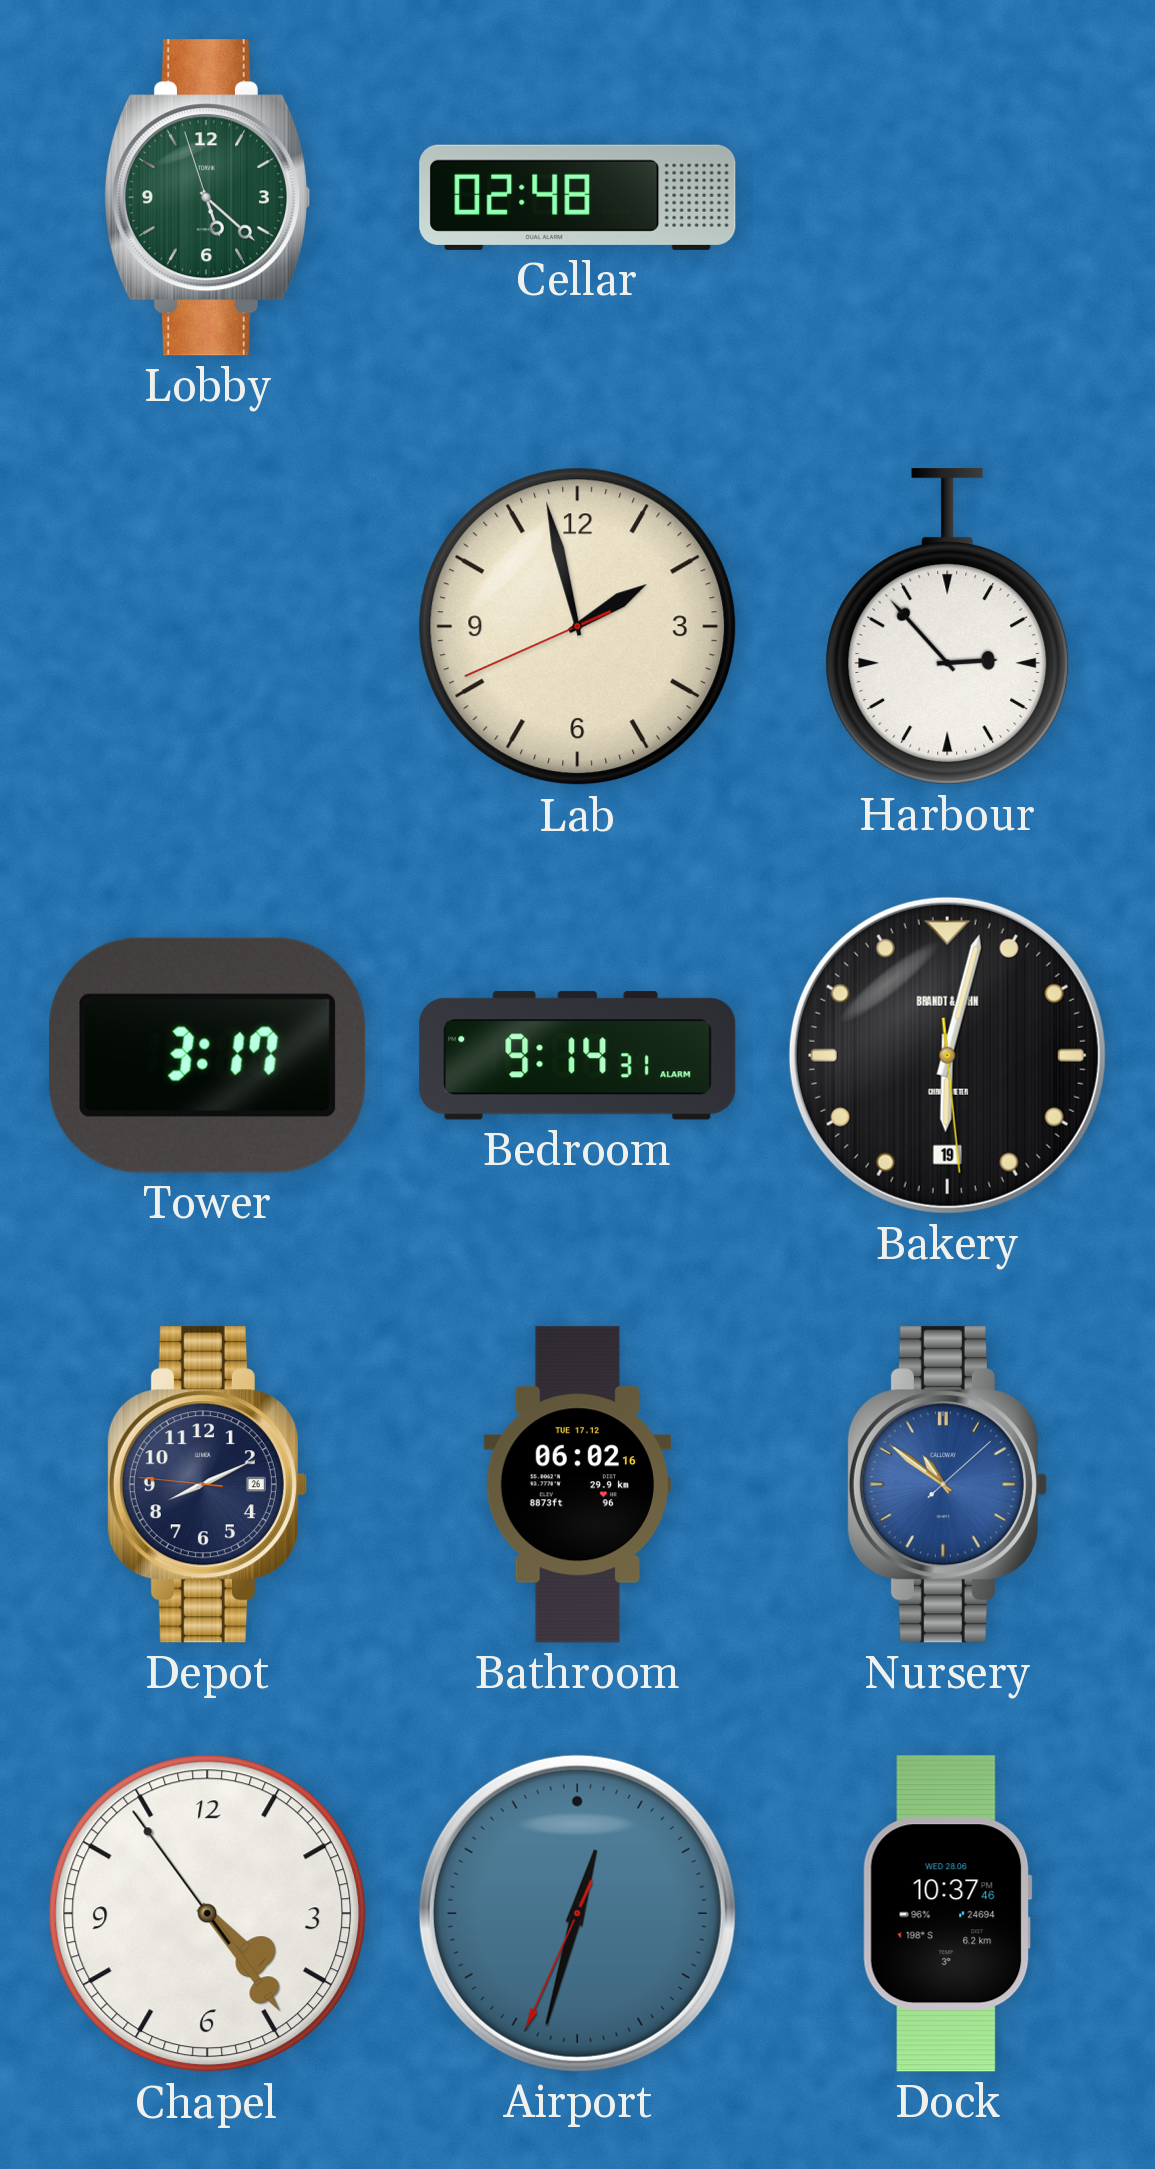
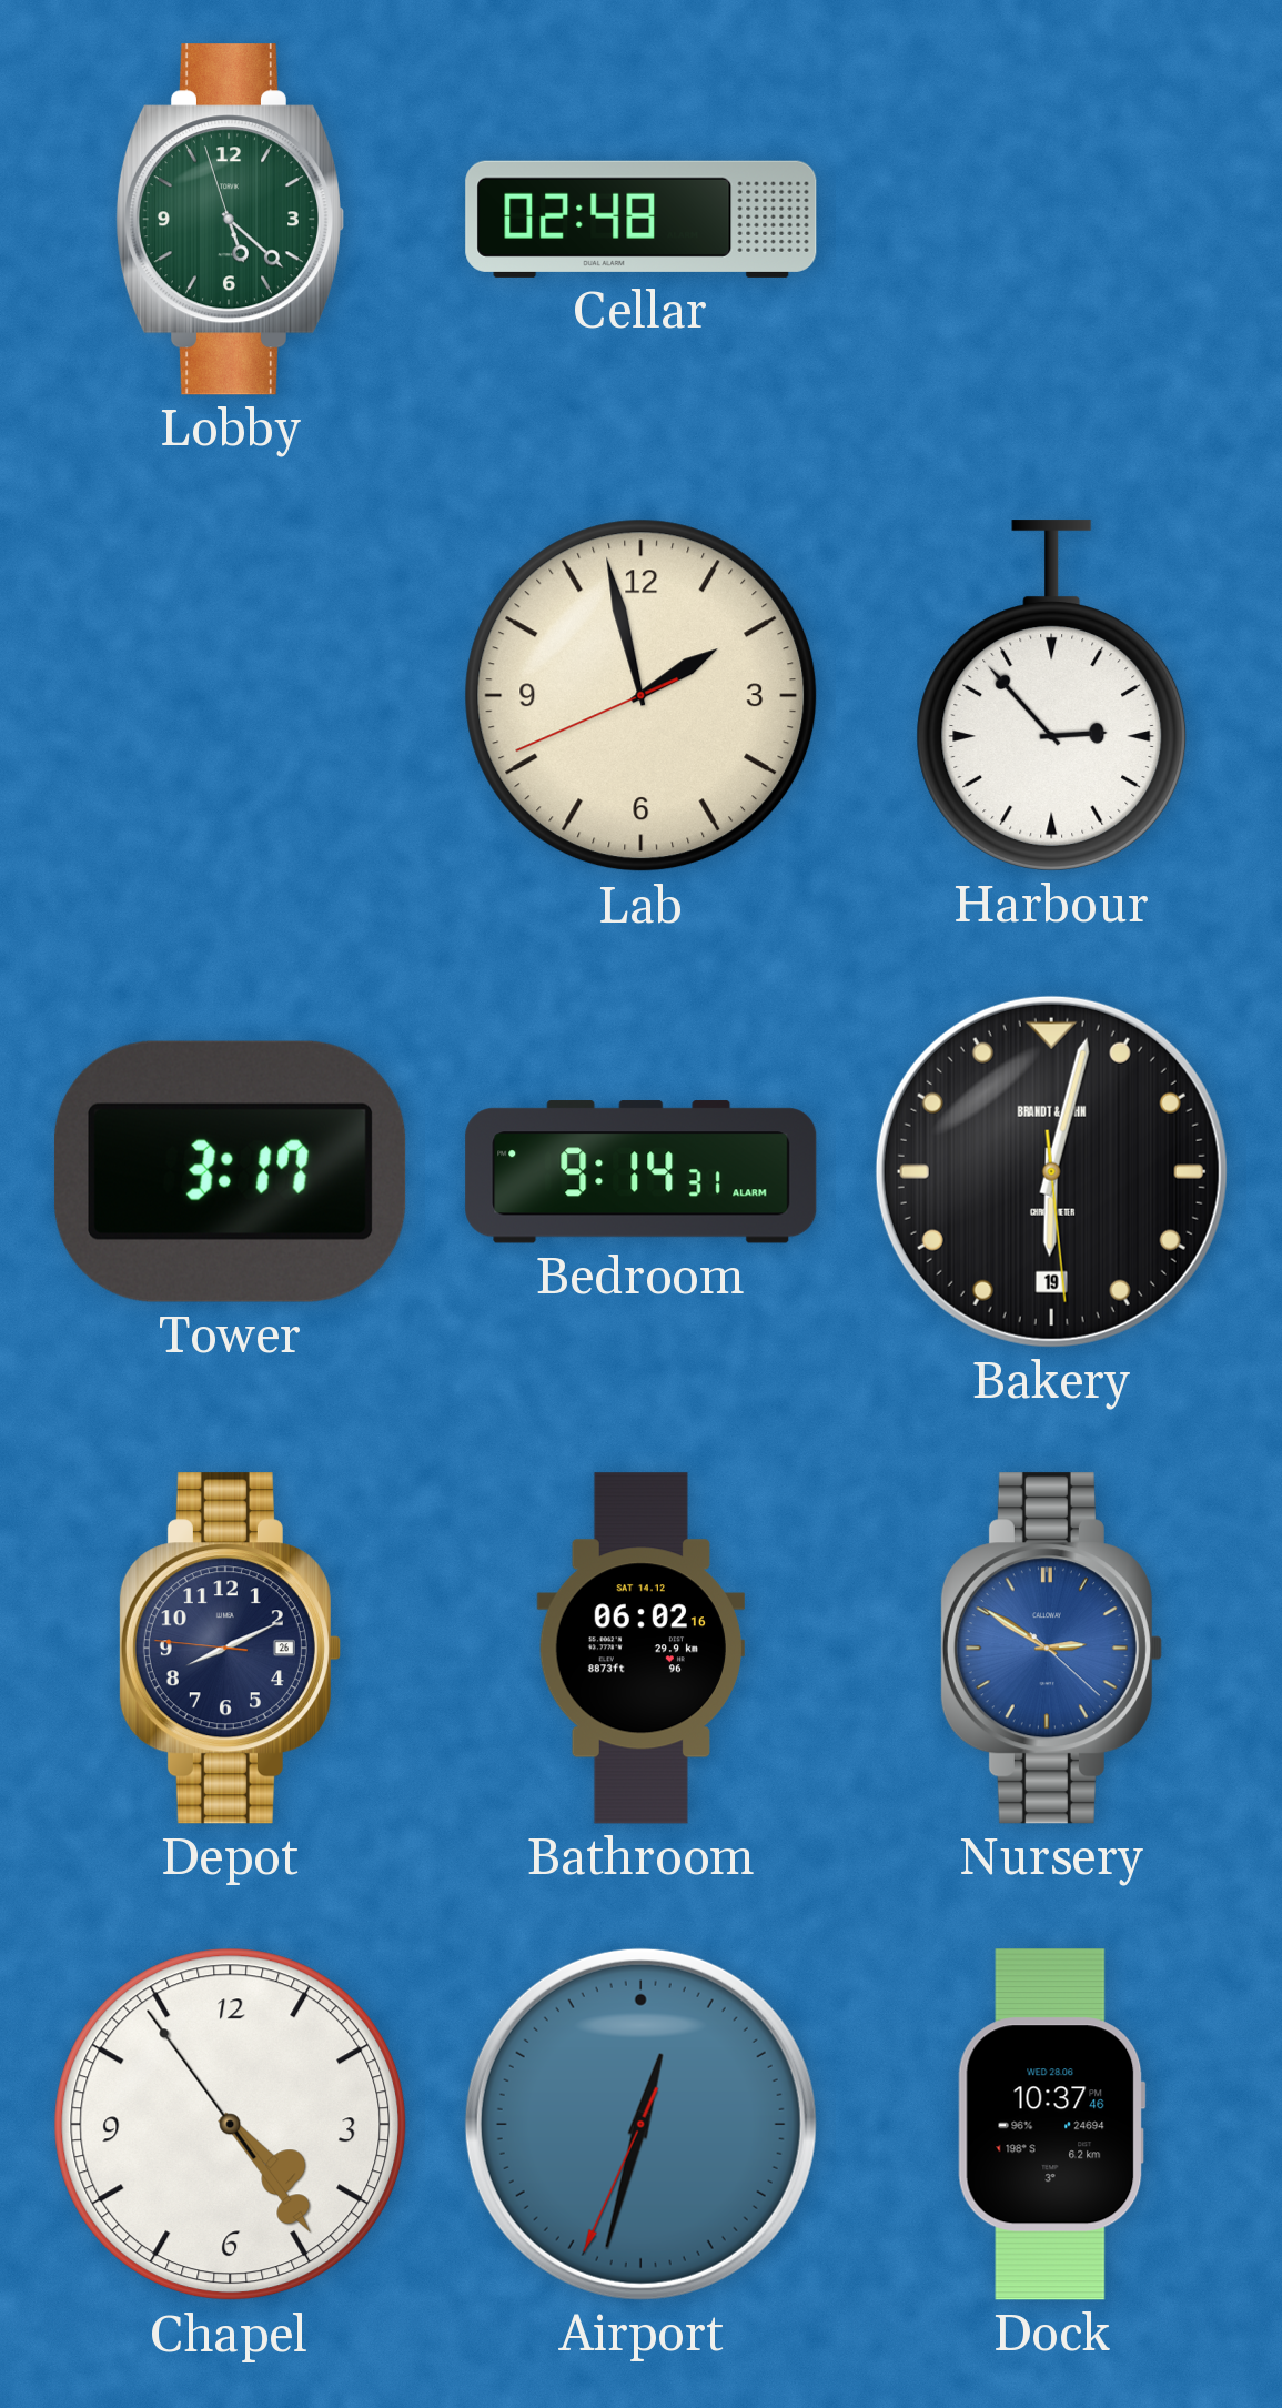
Bathroom date: TUE 17.12 -> SAT 14.12
Nursery: 10:51 -> 2:50
